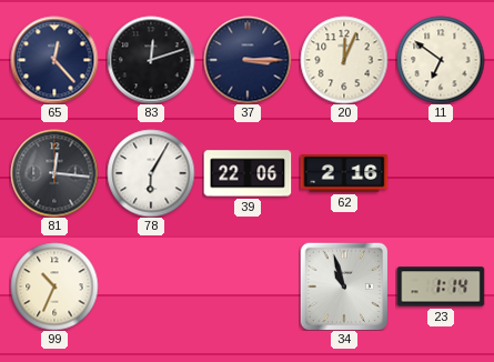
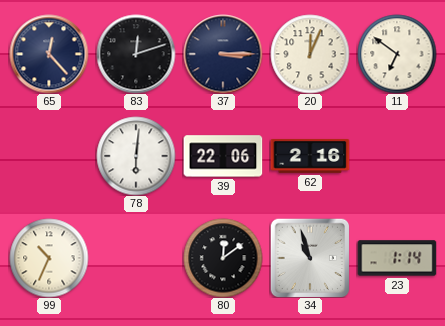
81: 12:16 -> none
78: 6:05 -> 6:01
80: none -> 12:09
